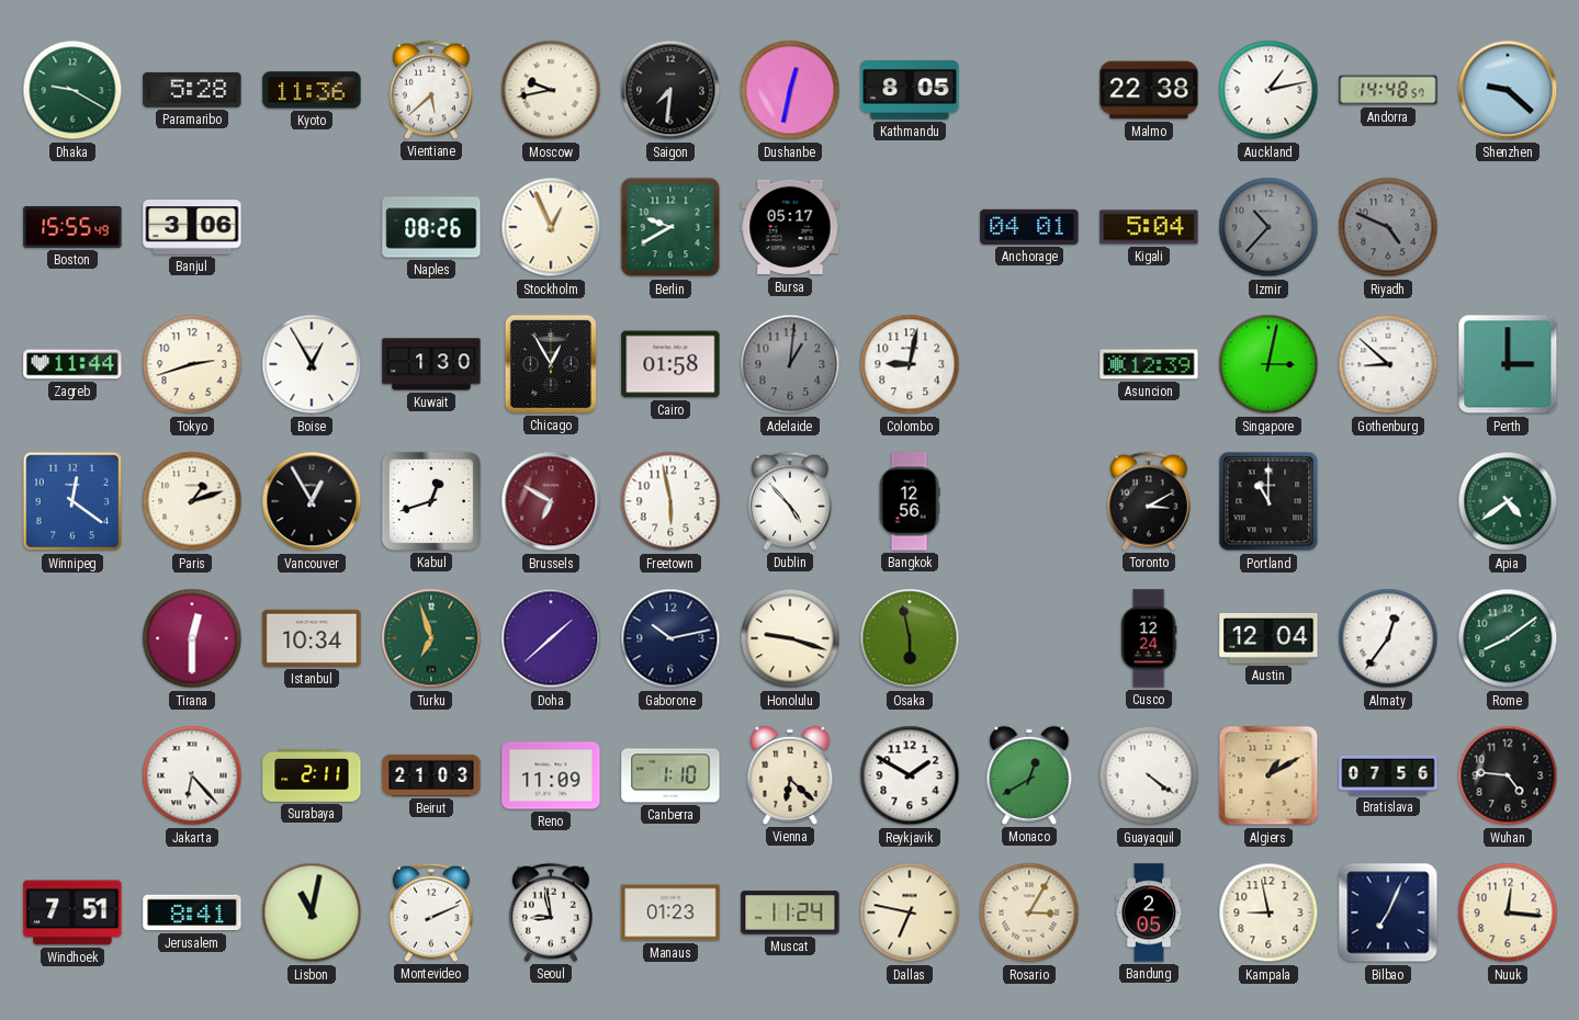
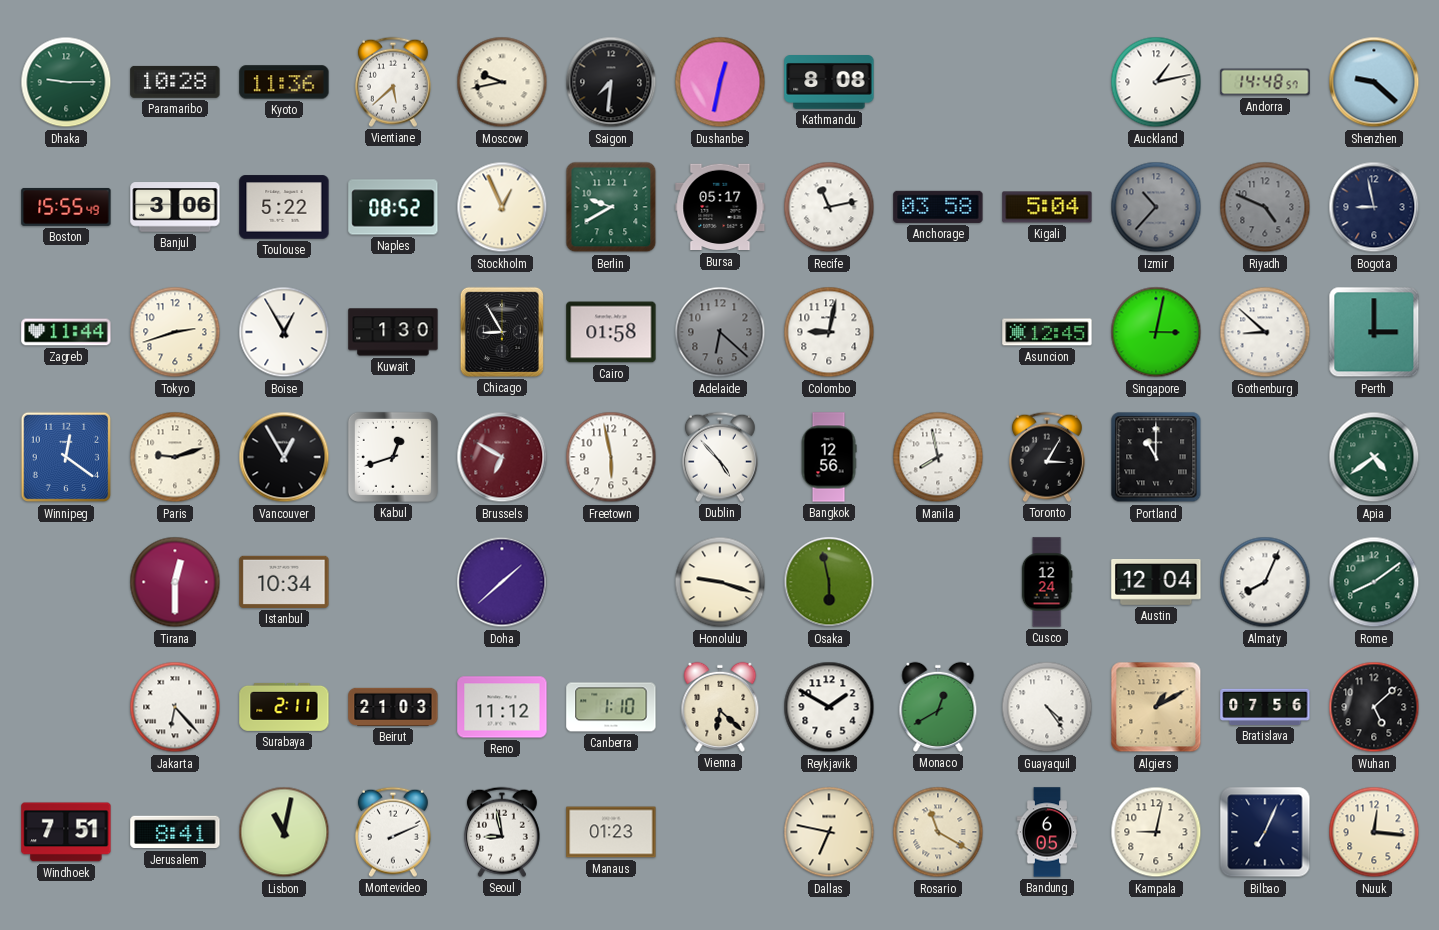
Dhaka: 9:20 -> 9:15
Paramaribo: 5:28 -> 10:28
Kathmandu: 8:05 -> 8:08
Malmo: 22:38 -> none
Toulouse: none -> 5:22
Naples: 08:26 -> 08:52
Recife: none -> 11:13
Anchorage: 04:01 -> 03:58
Bogota: none -> 8:58
Chicago: 12:55 -> 8:55
Adelaide: 1:01 -> 6:22
Asuncion: 12:39 -> 12:45
Paris: 1:12 -> 9:12
Manila: none -> 7:58
Toronto: 3:10 -> 3:05
Turku: 6:57 -> none
Gaborone: 10:13 -> none
Almaty: 12:36 -> 8:04
Reno: 11:09 -> 11:12
Guayaquil: 4:21 -> 4:24
Wuhan: 4:46 -> 5:08
Muscat: 11:24 -> none
Rosario: 3:05 -> 11:20
Bandung: 2:05 -> 6:05
Kampala: 8:58 -> 9:02
